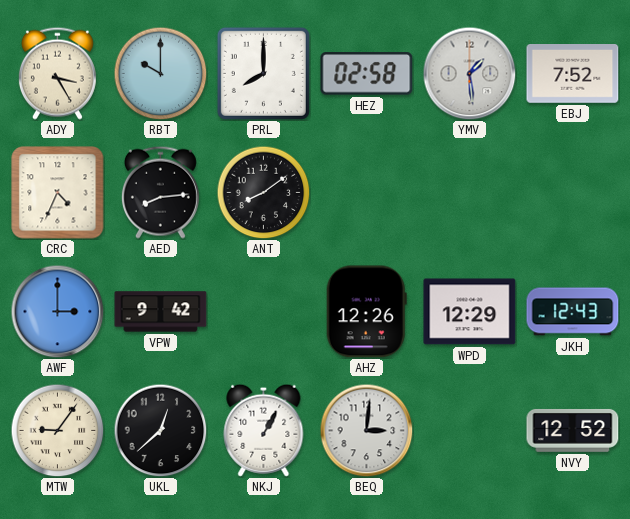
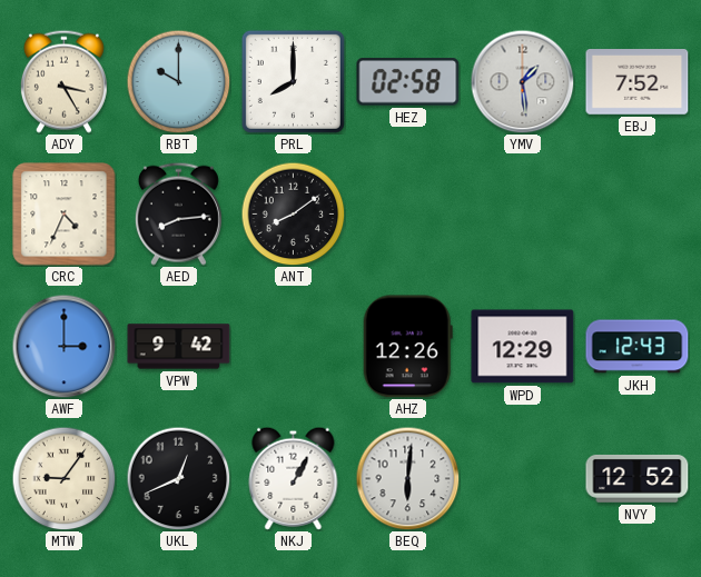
UKL: 12:38 -> 12:41
BEQ: 3:01 -> 6:01
